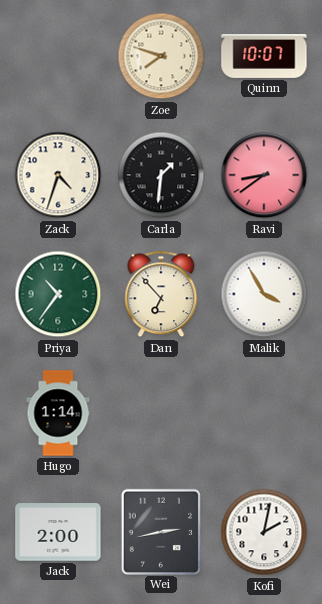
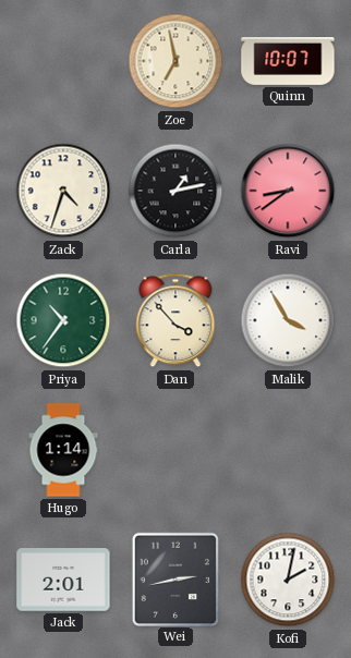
Zoe: 7:48 -> 6:58
Carla: 1:31 -> 1:13
Dan: 6:53 -> 3:53
Jack: 2:00 -> 2:01
